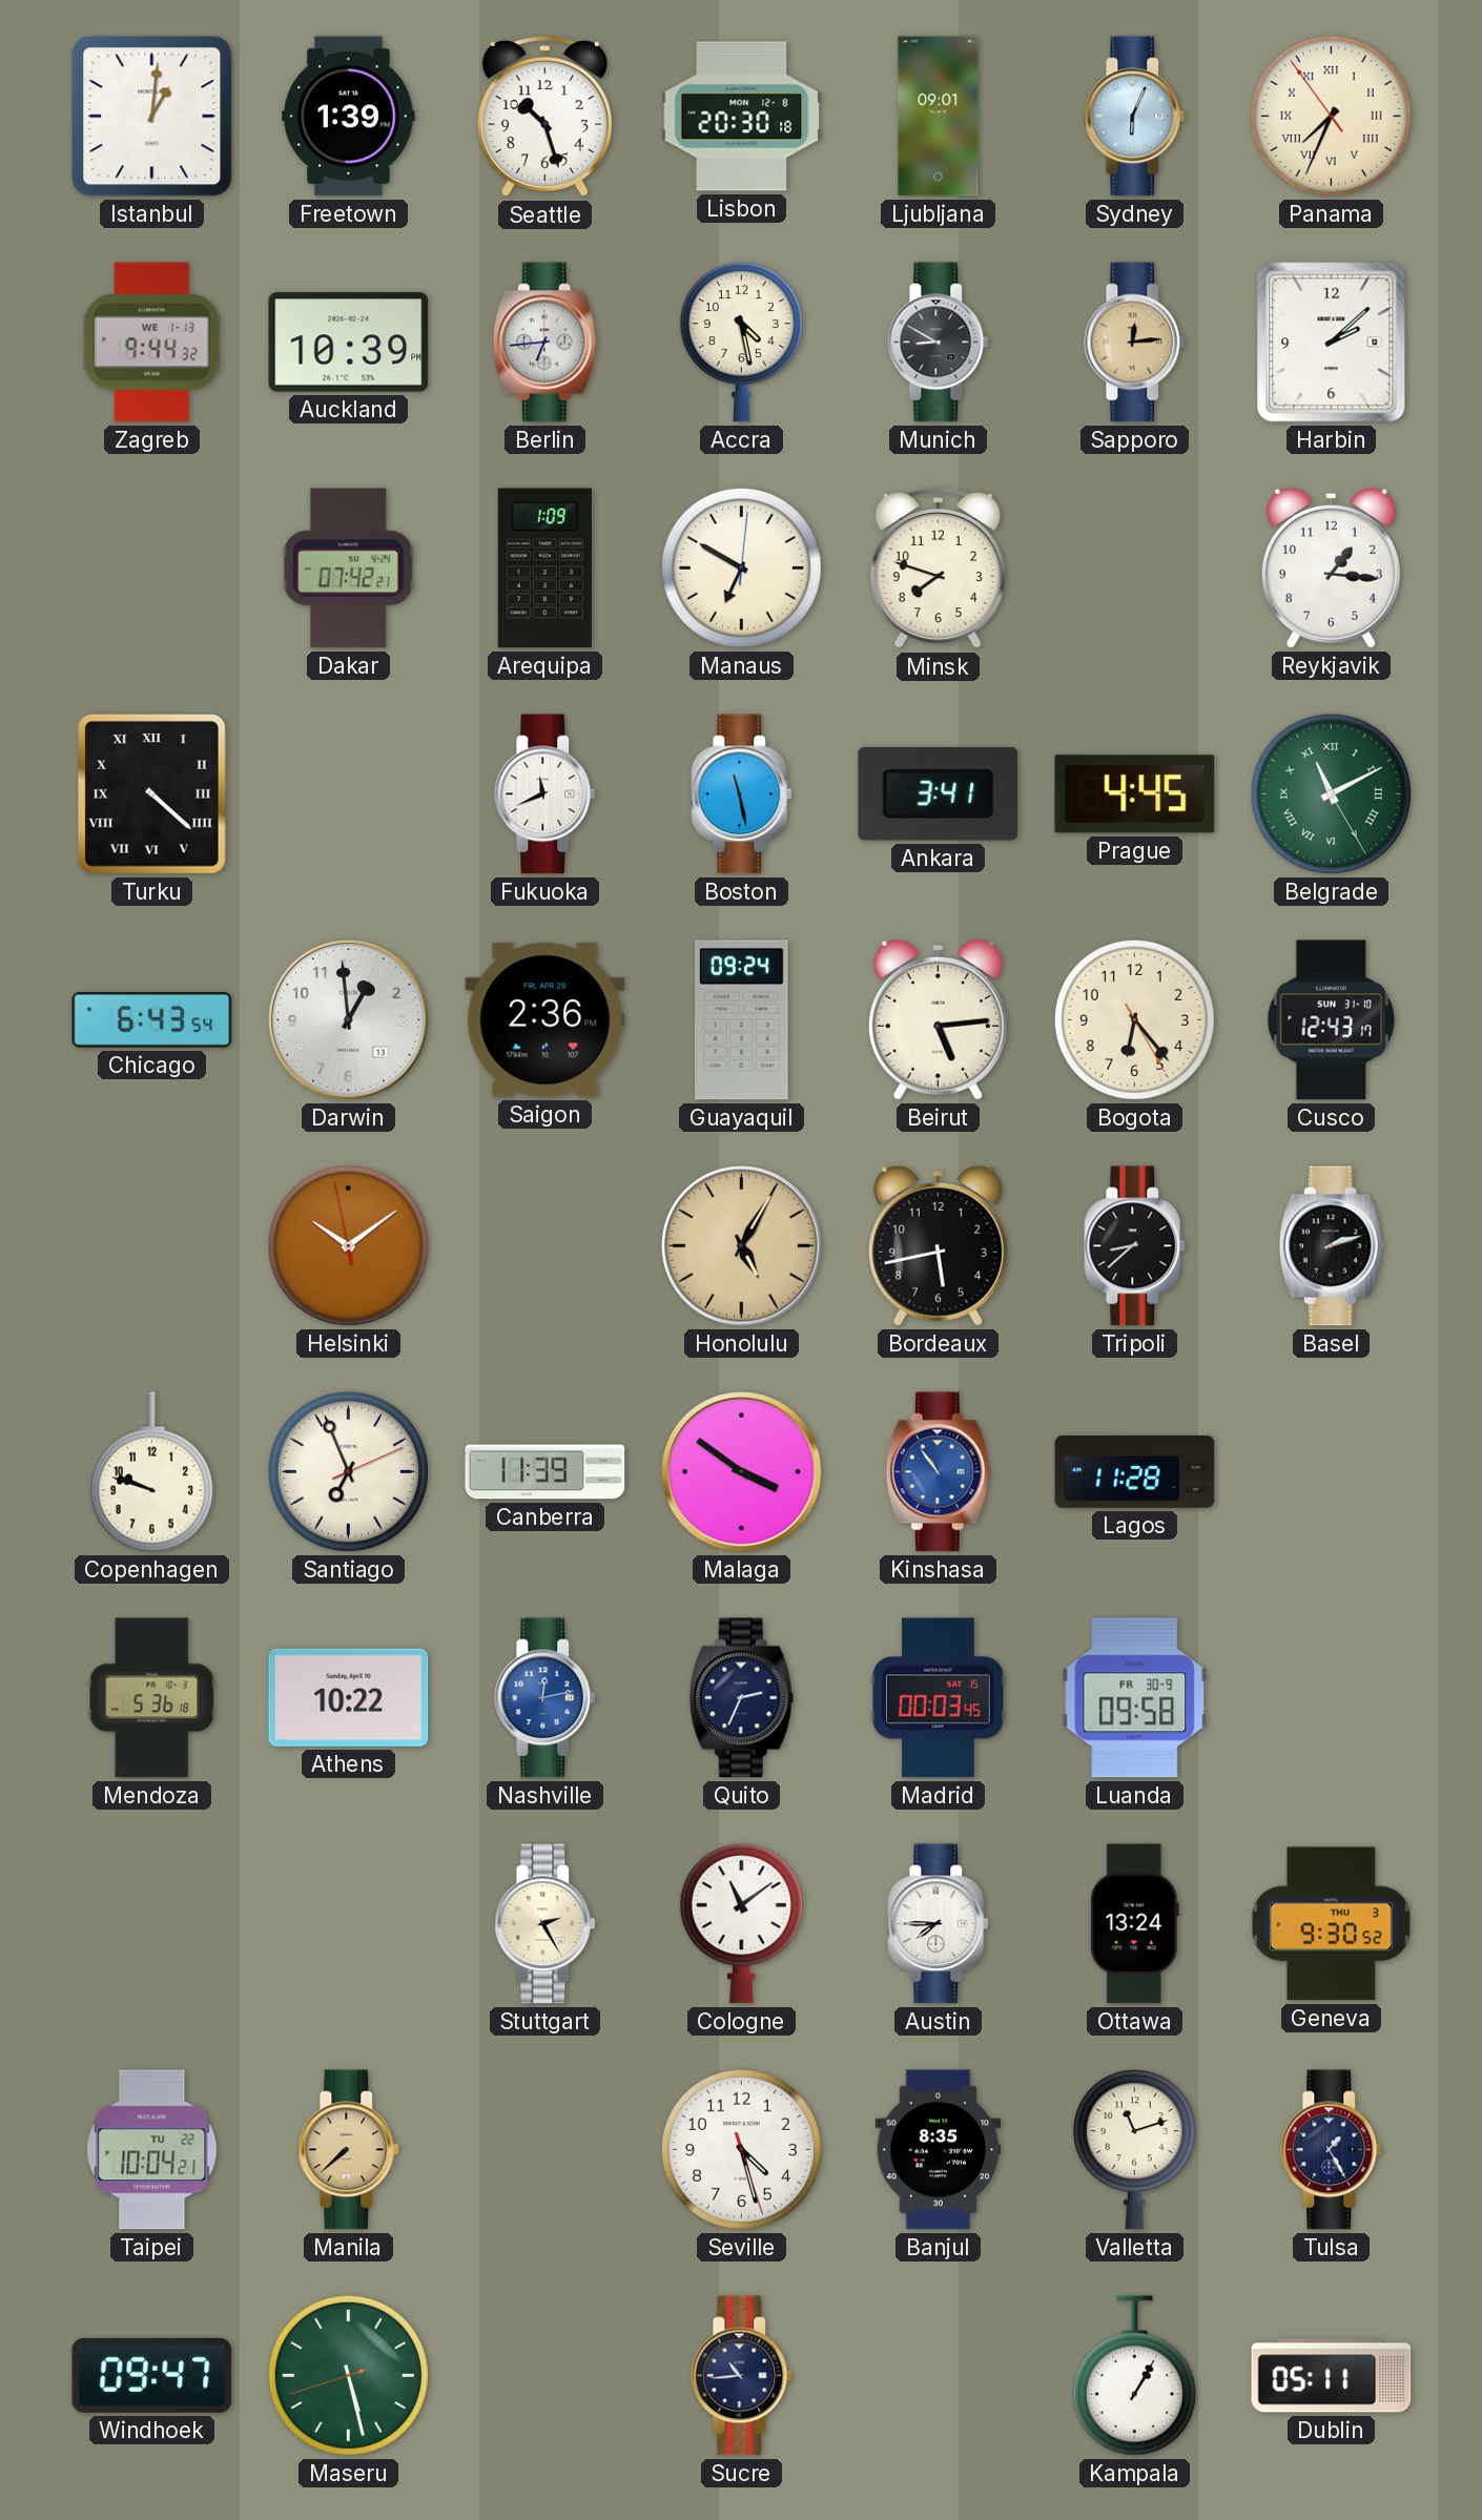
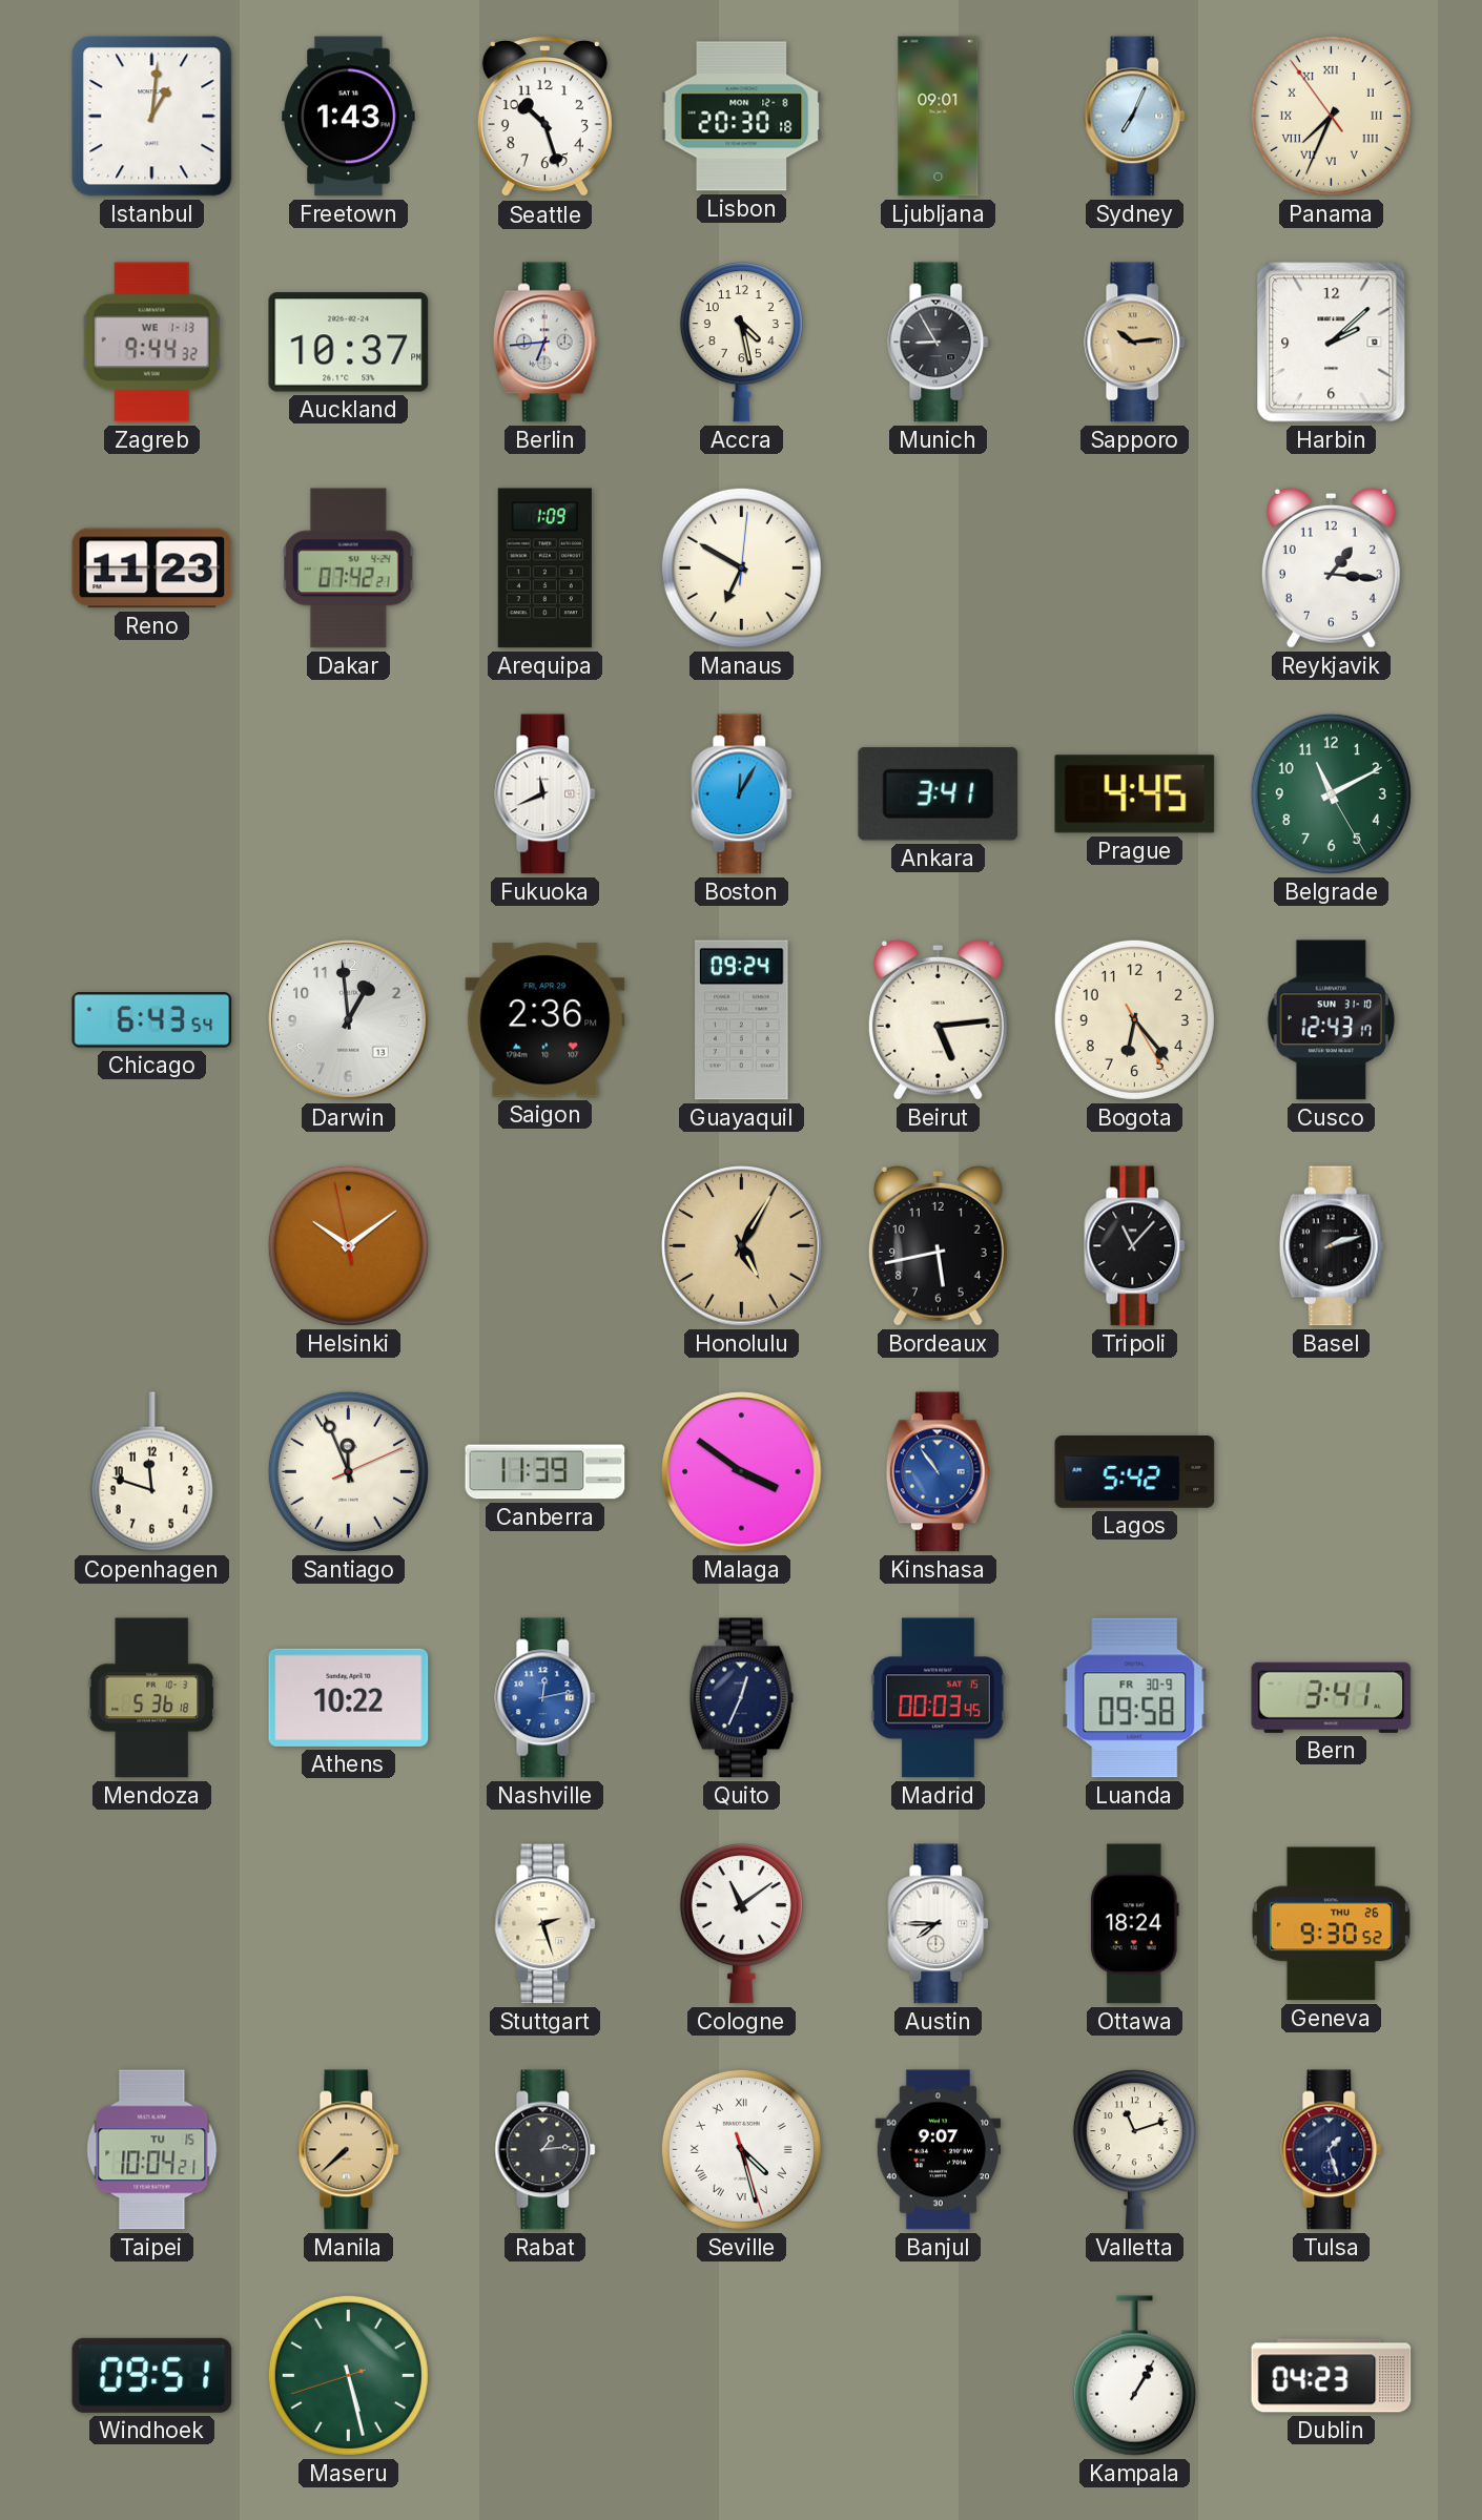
Freetown: 1:39 -> 1:43
Sydney: 6:04 -> 7:04
Auckland: 10:39 -> 10:37
Munich: 8:50 -> 8:55
Sapporo: 12:14 -> 10:14
Reno: none -> 11:23
Minsk: 7:48 -> none
Turku: 4:22 -> none
Boston: 11:28 -> 12:05
Belgrade numerals: Roman -> Arabic
Tripoli: 8:38 -> 11:07
Copenhagen: 9:48 -> 11:48
Santiago: 6:56 -> 11:56
Lagos: 11:28 -> 5:42
Quito: 2:34 -> 12:34
Bern: none -> 3:41
Stuttgart: 2:25 -> 2:27
Ottawa: 13:24 -> 18:24
Geneva date: THU 3 -> THU 26
Taipei date: TU 22 -> TU 15
Rabat: none -> 1:14
Seville numerals: Arabic -> Roman
Banjul: 8:35 -> 9:07
Tulsa: 1:25 -> 1:27
Windhoek: 09:47 -> 09:51
Sucre: 10:44 -> none
Dublin: 05:11 -> 04:23
